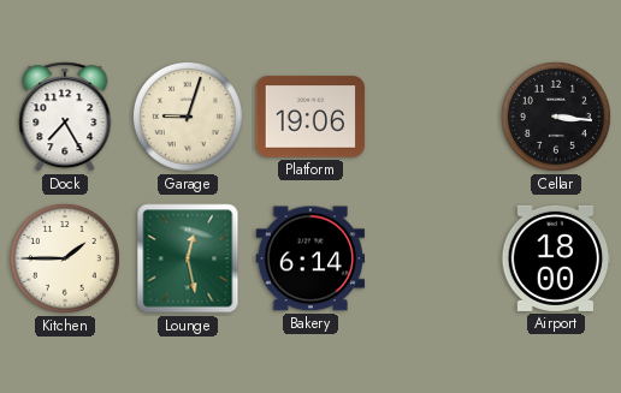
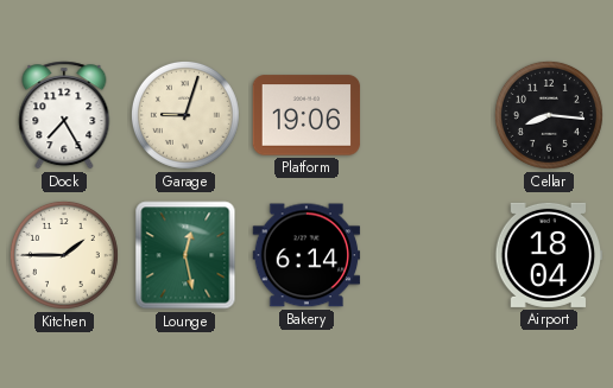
Cellar: 3:16 -> 8:16
Airport: 18:00 -> 18:04
